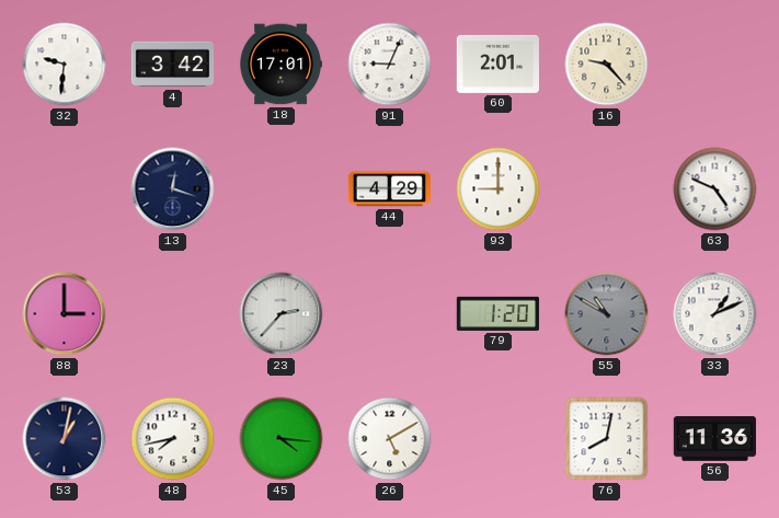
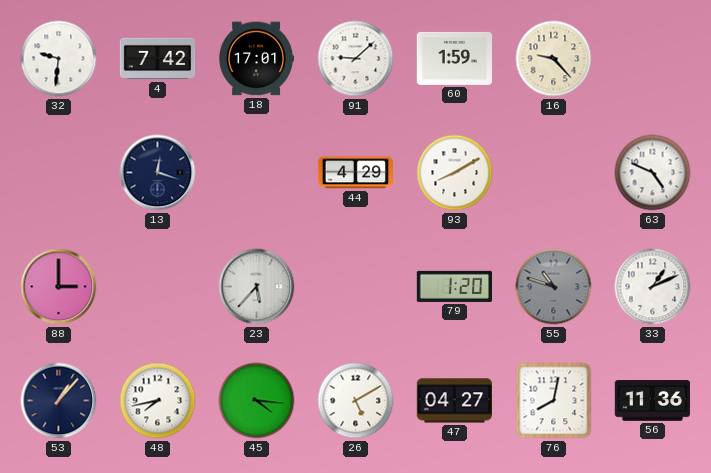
4: 3:42 -> 7:42
91: 9:04 -> 9:08
60: 2:01 -> 1:59
93: 9:00 -> 8:10
23: 2:37 -> 5:37
55: 10:50 -> 10:48
53: 1:02 -> 1:07
47: none -> 04:27
